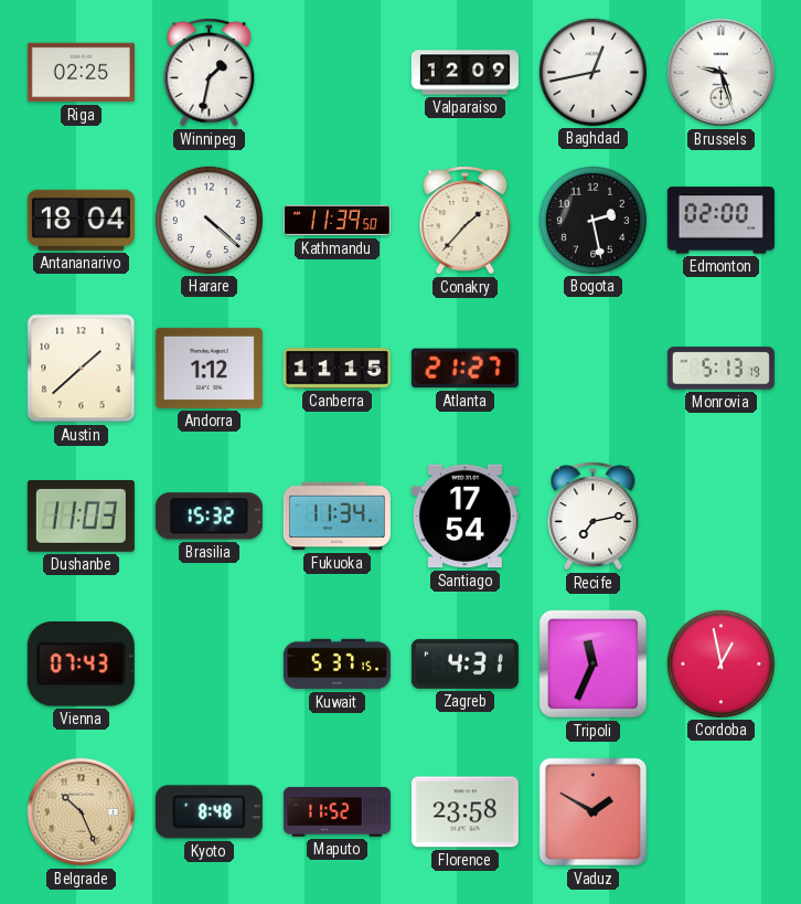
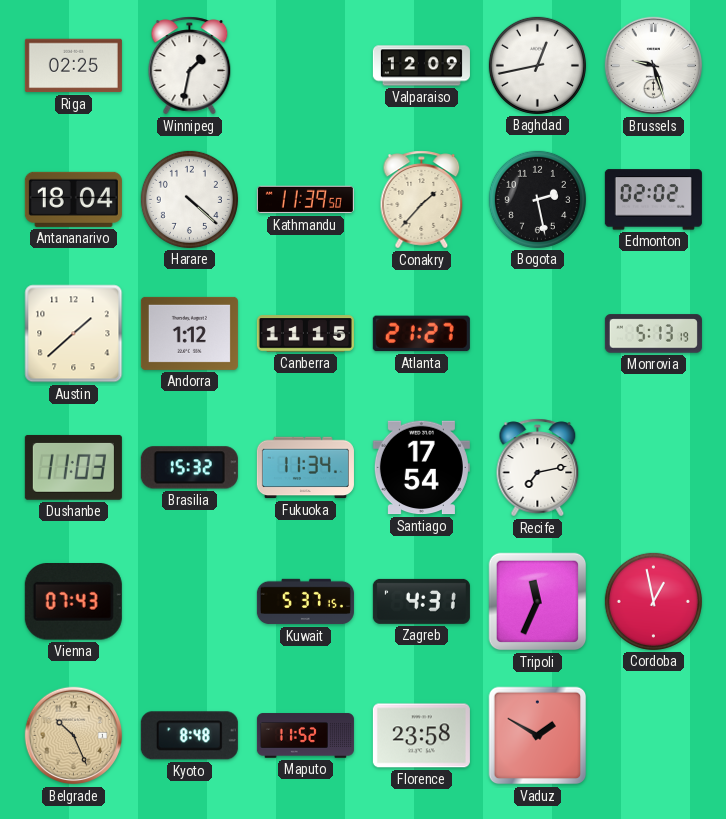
Edmonton: 02:00 -> 02:02
